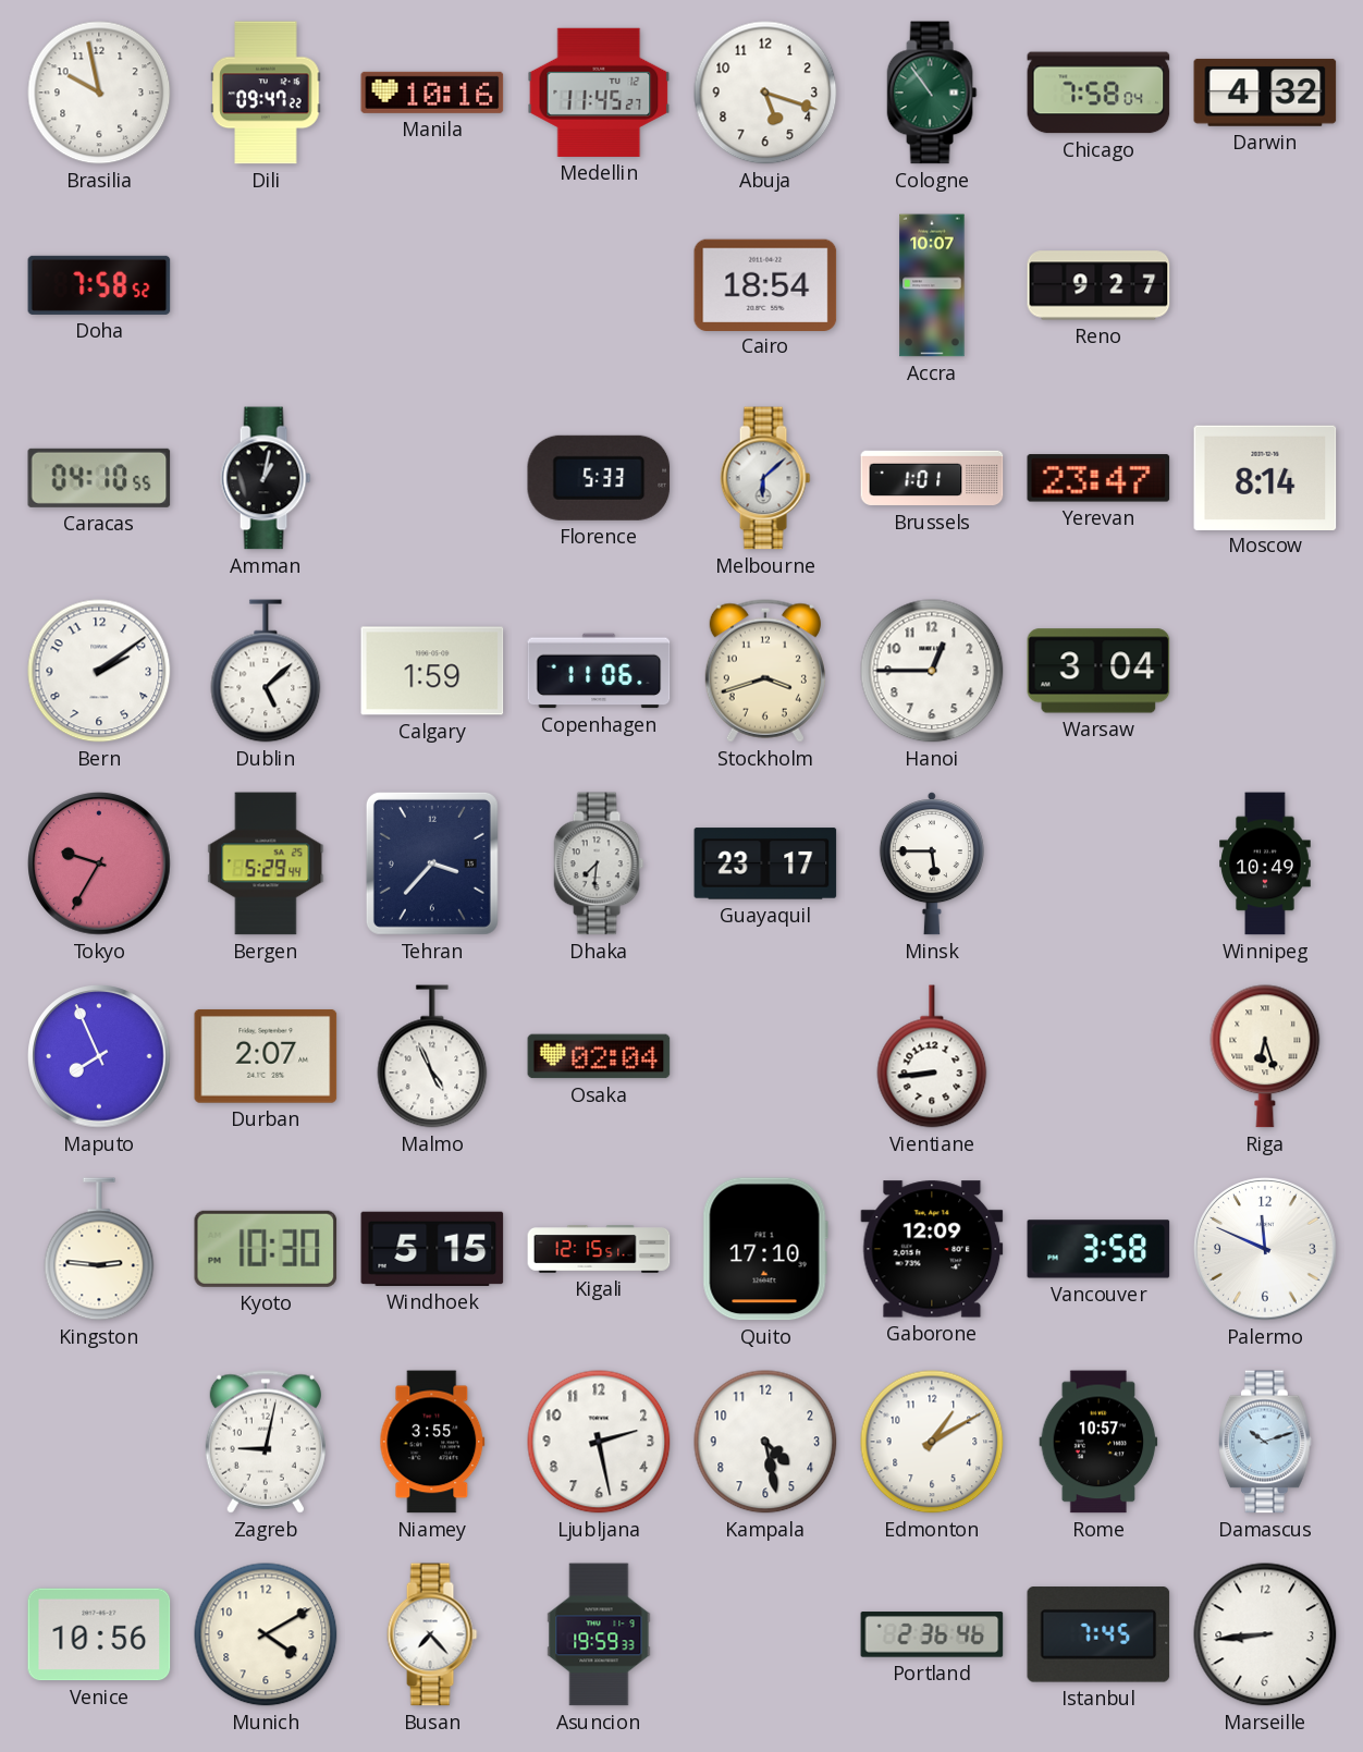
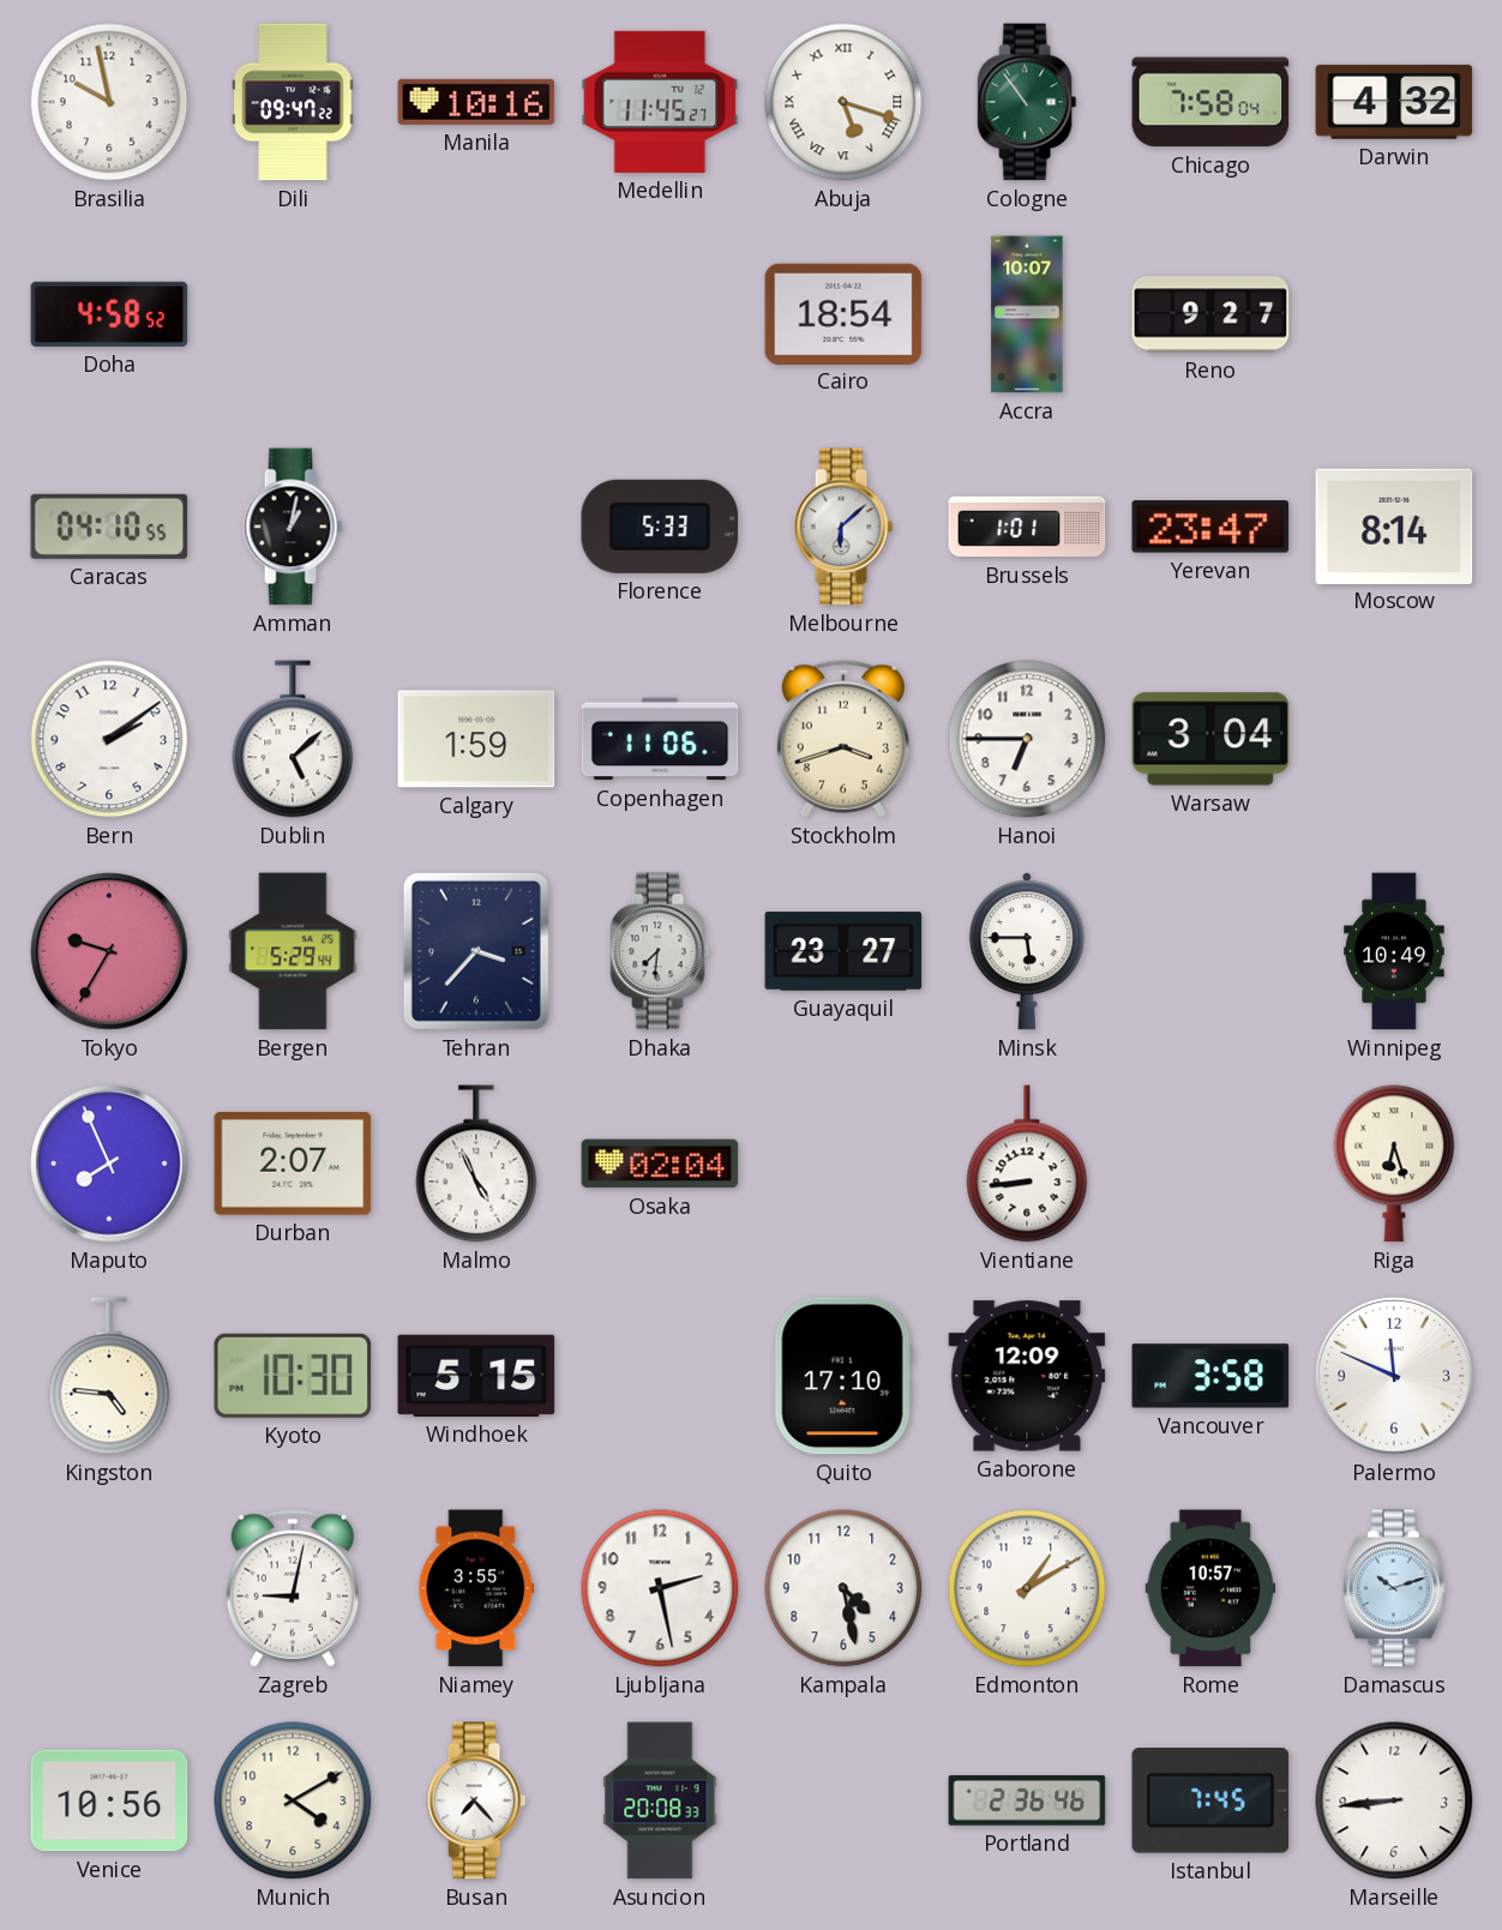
Abuja numerals: Arabic -> Roman
Doha: 7:58 -> 4:58
Hanoi: 12:45 -> 6:45
Guayaquil: 23:17 -> 23:27
Kingston: 2:46 -> 4:46
Kigali: 12:15 -> none
Asuncion: 19:59 -> 20:08
